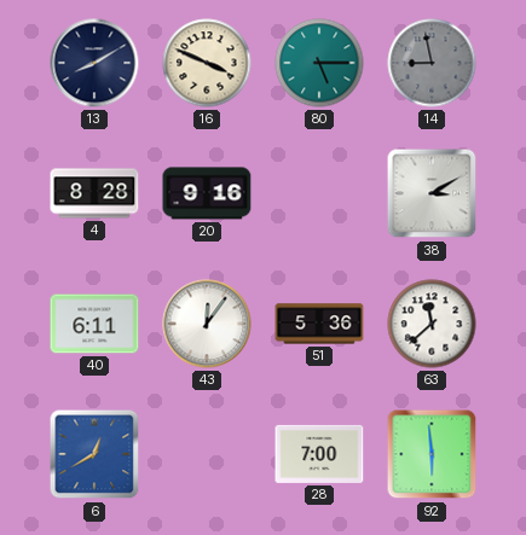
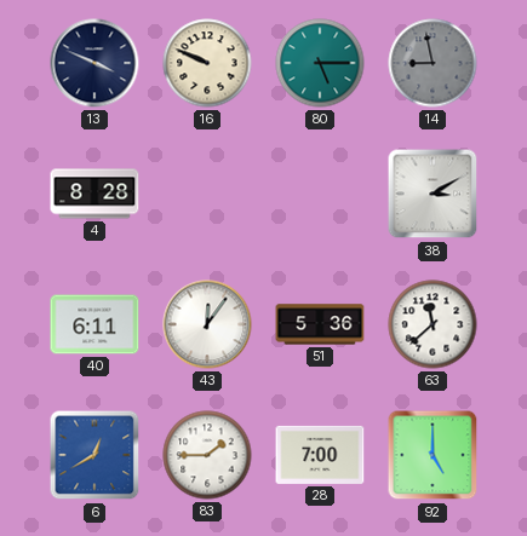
13: 8:10 -> 3:49
16: 3:49 -> 9:49
20: 9:16 -> none
83: none -> 1:45
92: 5:59 -> 5:00
